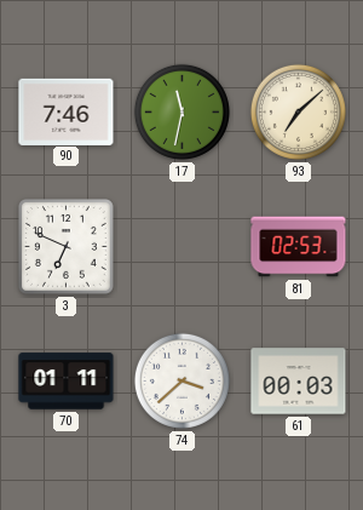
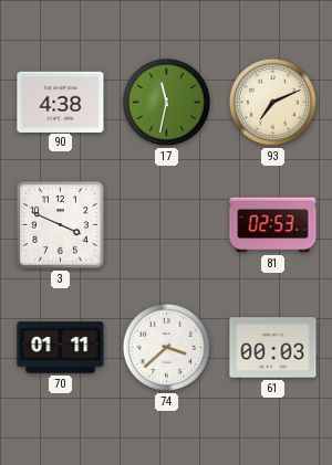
90: 7:46 -> 4:38
93: 7:08 -> 7:11
3: 6:49 -> 3:49
